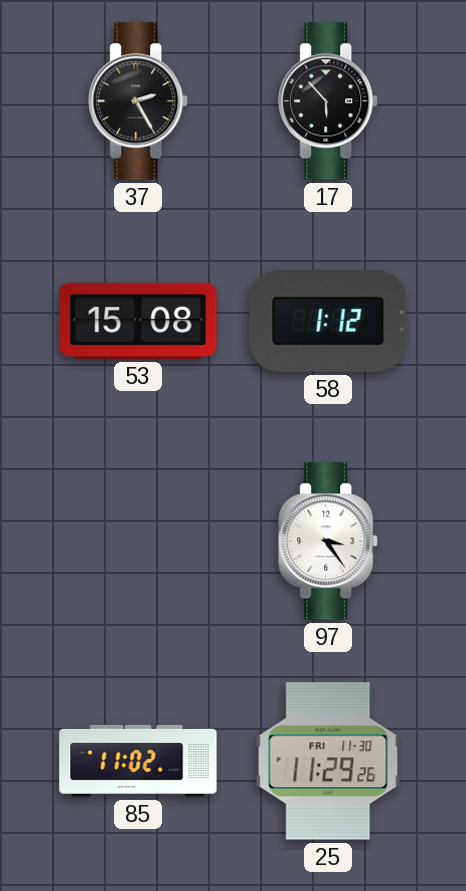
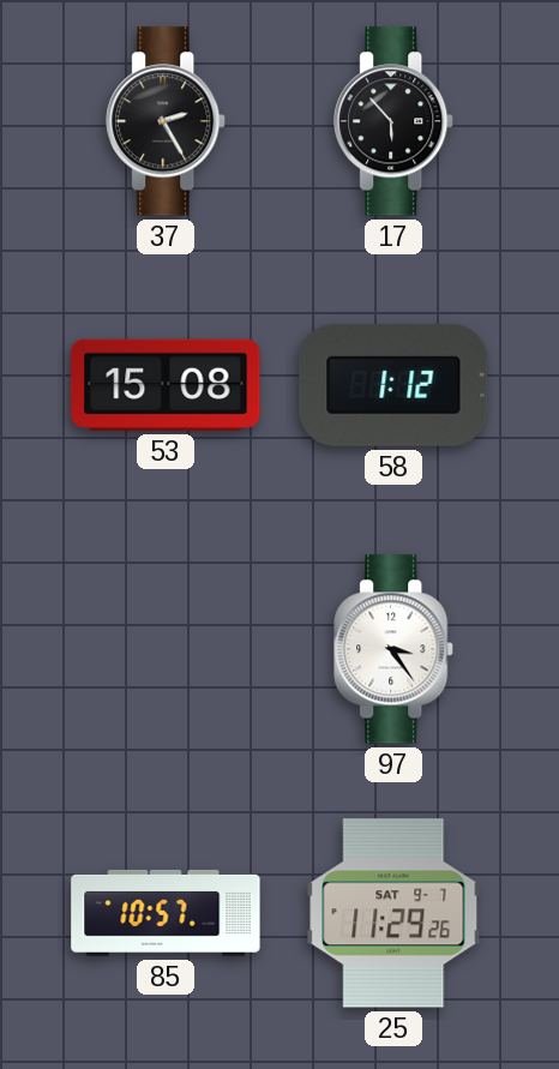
85: 11:02 -> 10:57
25 date: FRI 11-30 -> SAT 9-7
